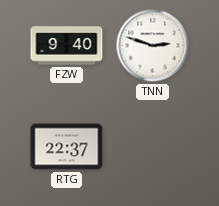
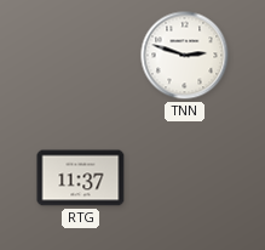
FZW: 9:40 -> none
RTG: 22:37 -> 11:37
